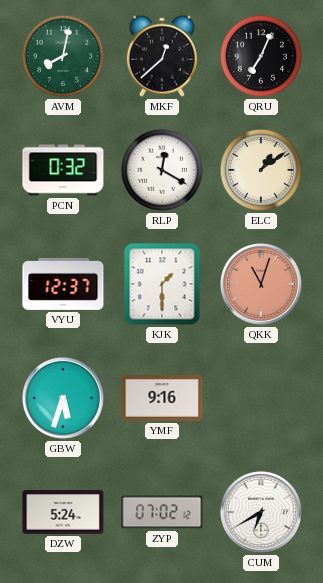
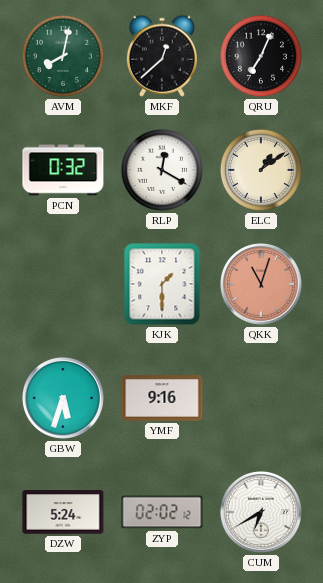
VYU: 12:37 -> none
ZYP: 07:02 -> 02:02
